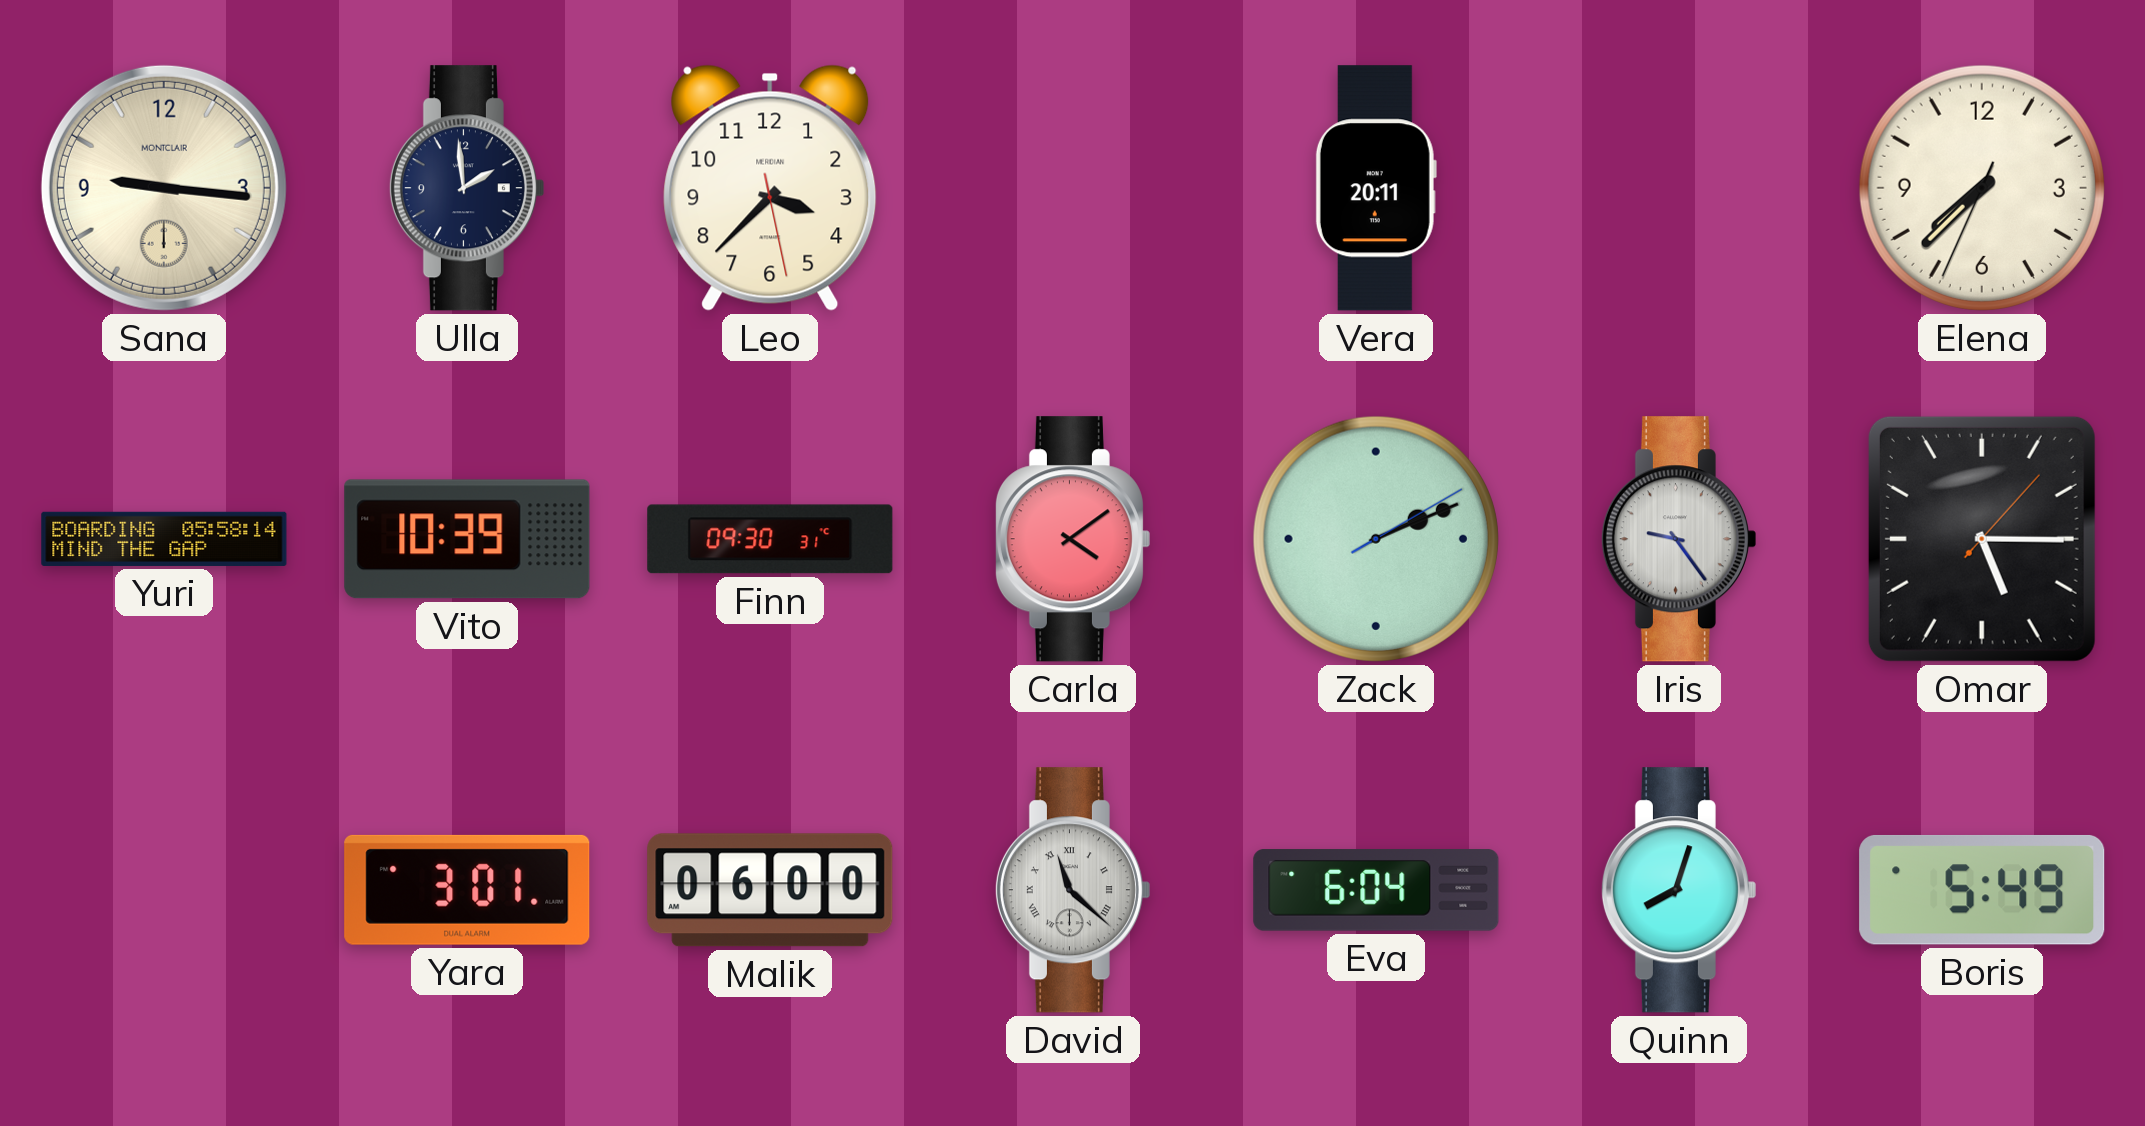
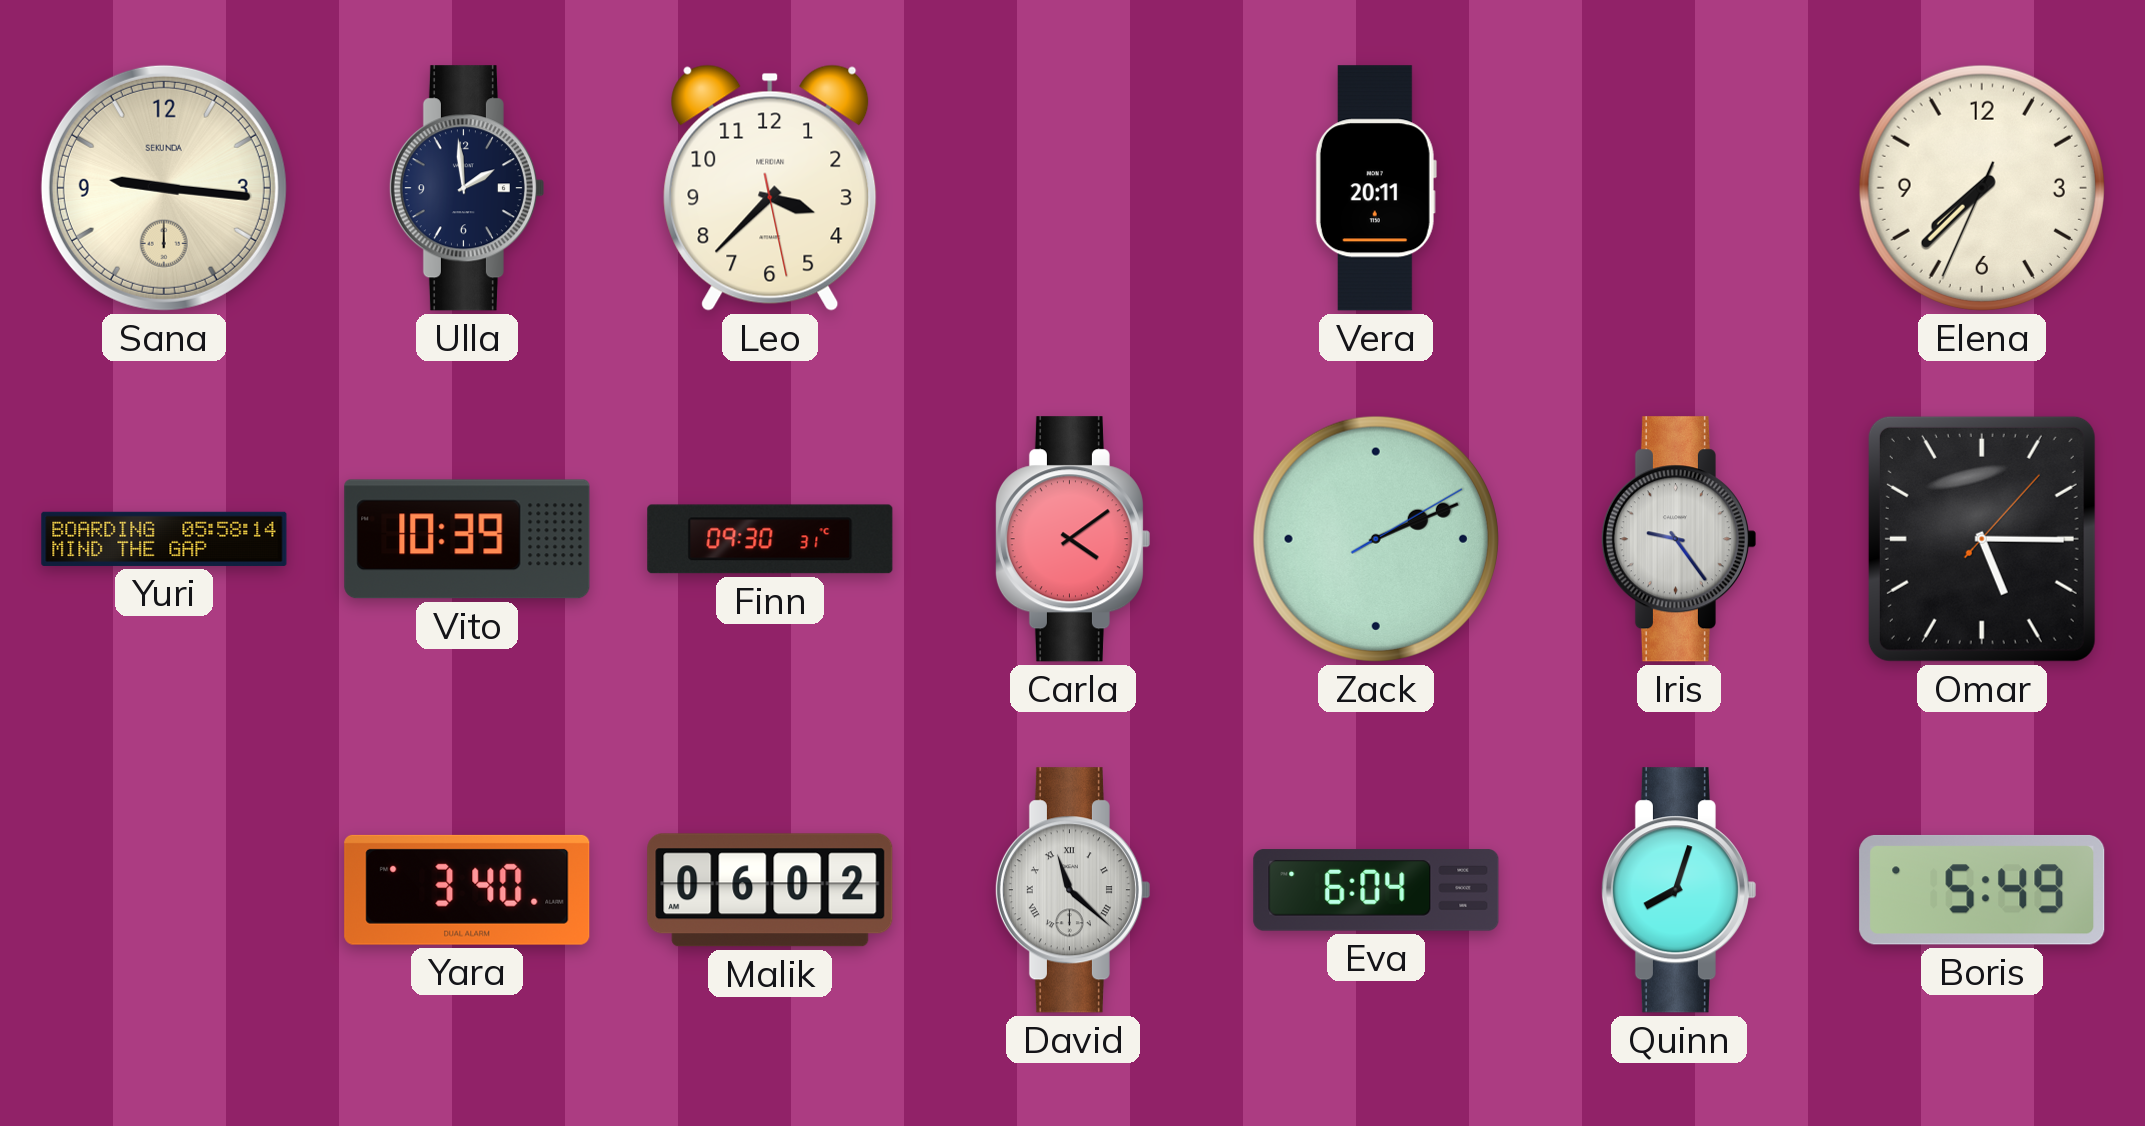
Sana brand: MONTCLAIR -> SEKUNDA
Yara: 3:01 -> 3:40
Malik: 06:00 -> 06:02
